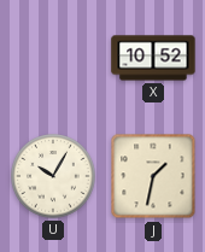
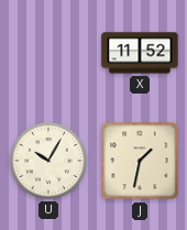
X: 10:52 -> 11:52
